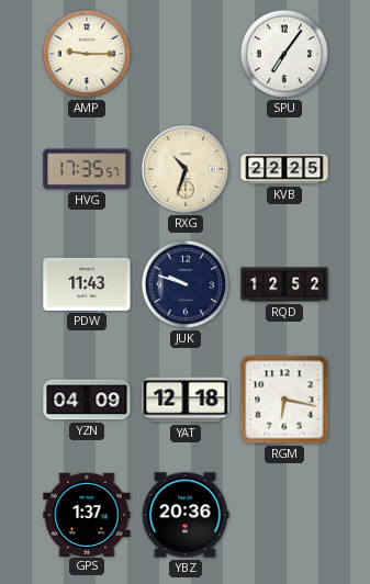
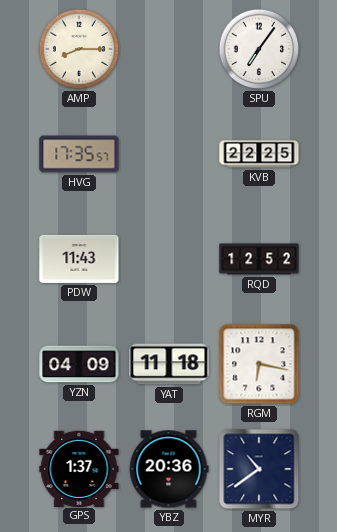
AMP: 9:15 -> 8:15
RXG: 10:33 -> none
JUK: 9:48 -> none
YAT: 12:18 -> 11:18
MYR: none -> 10:39
